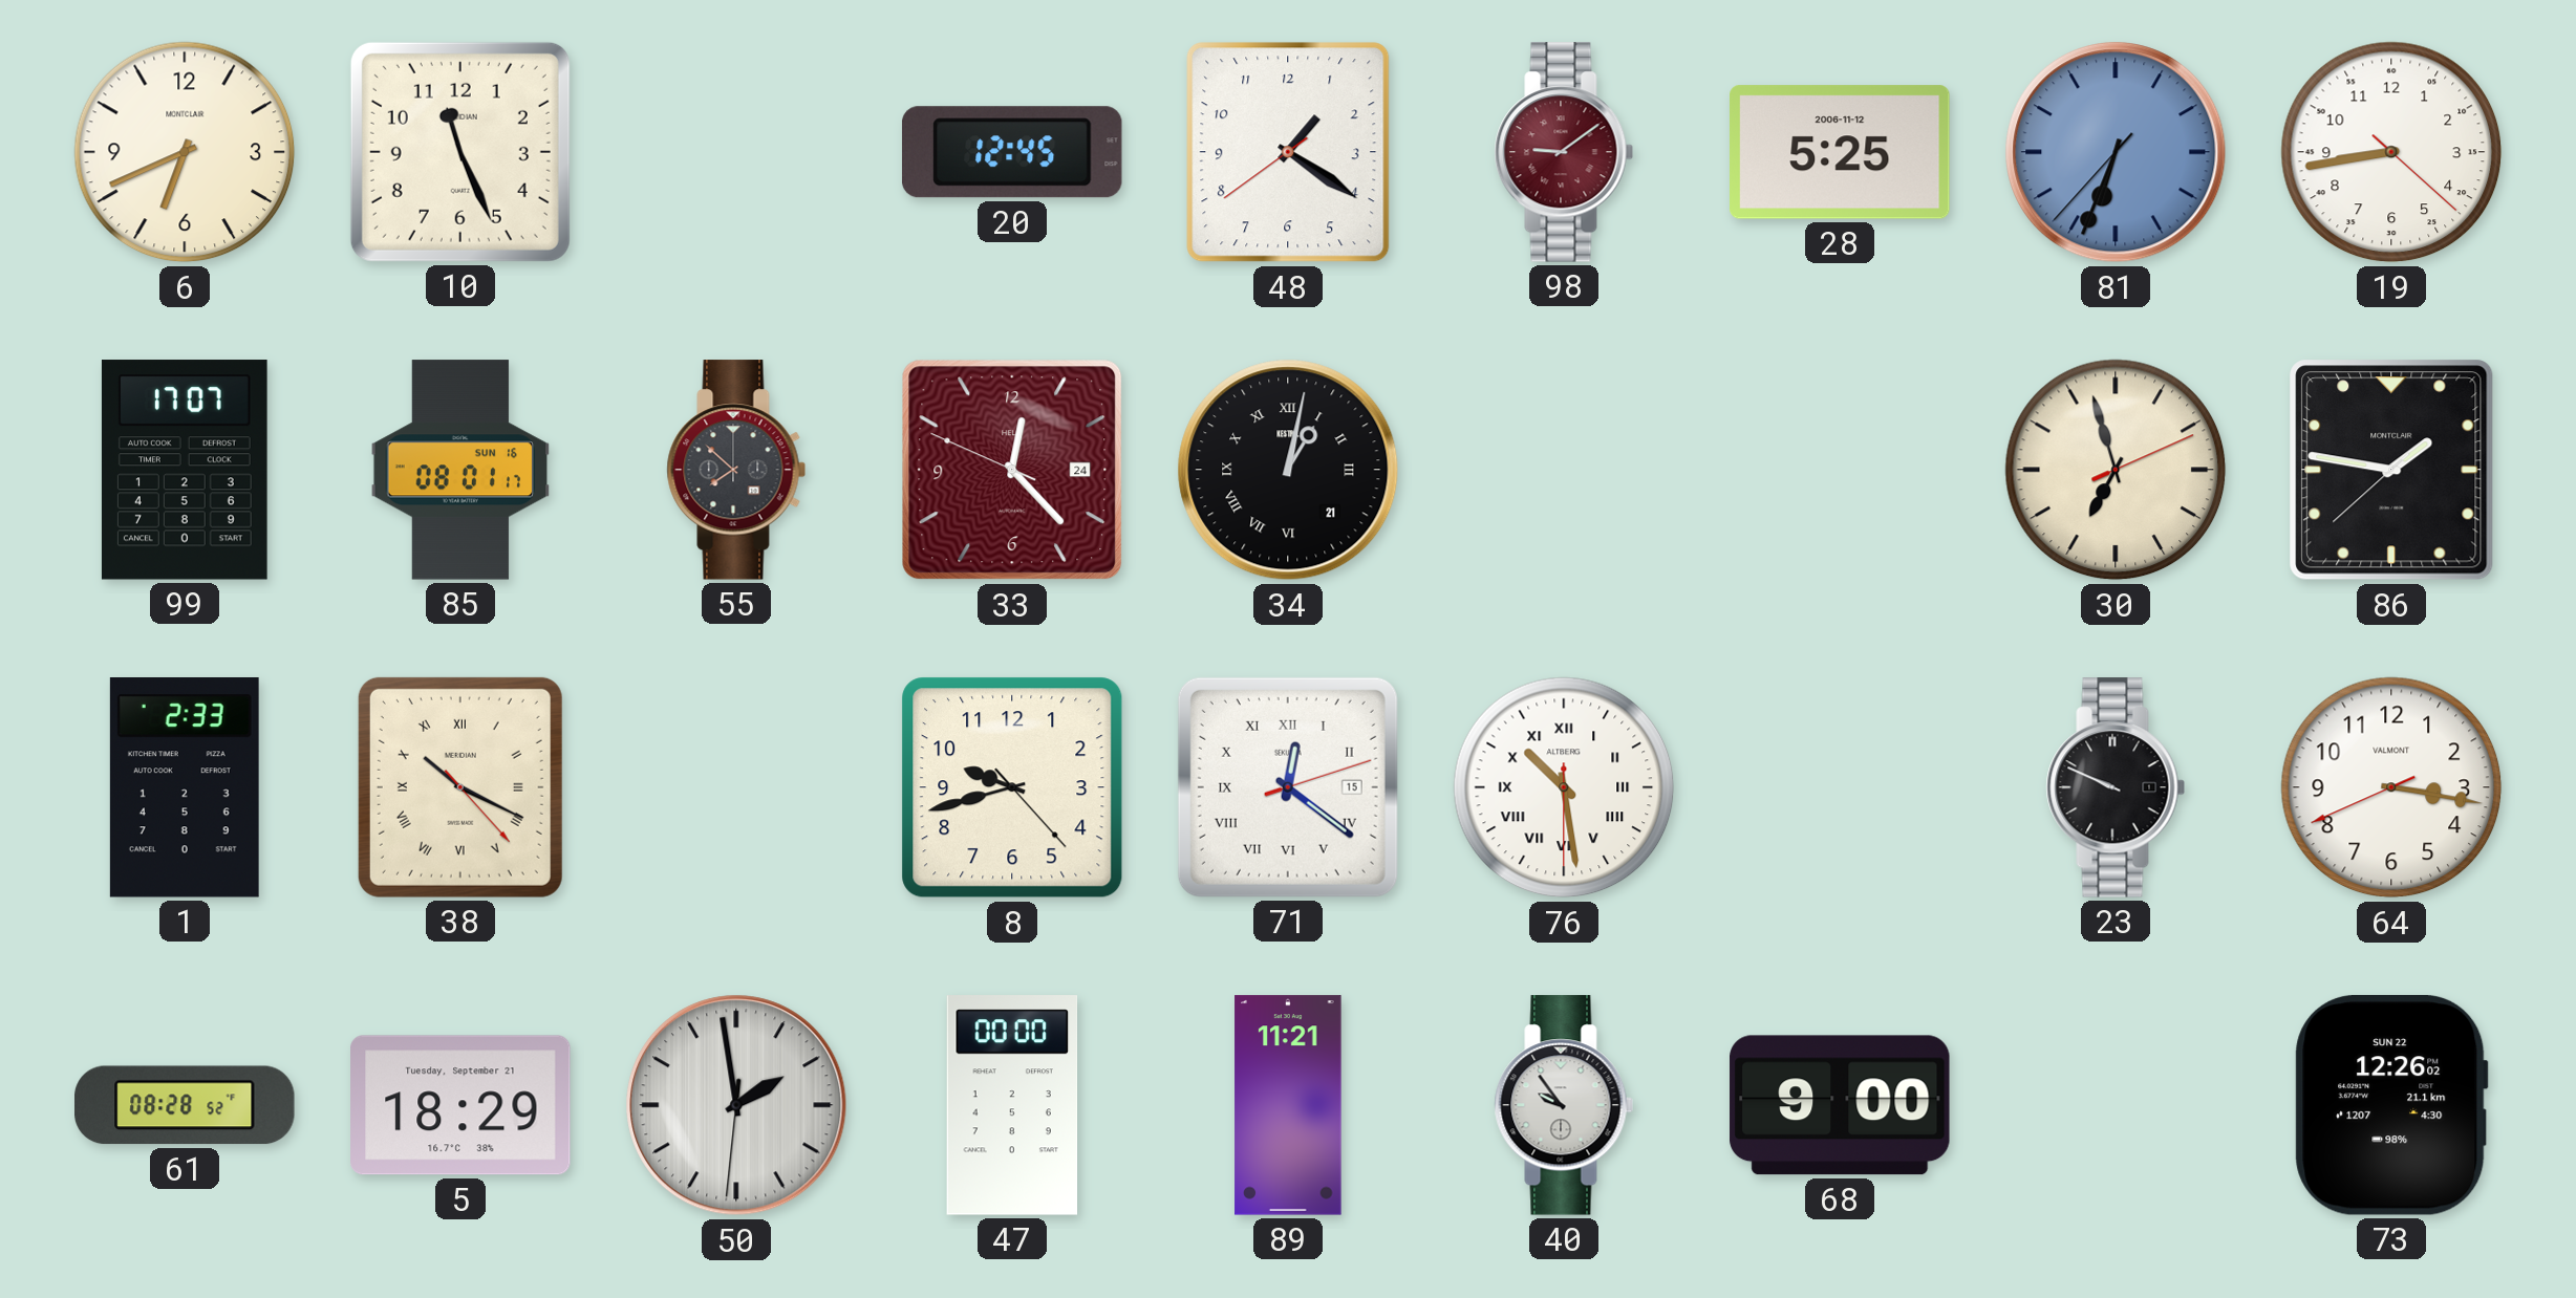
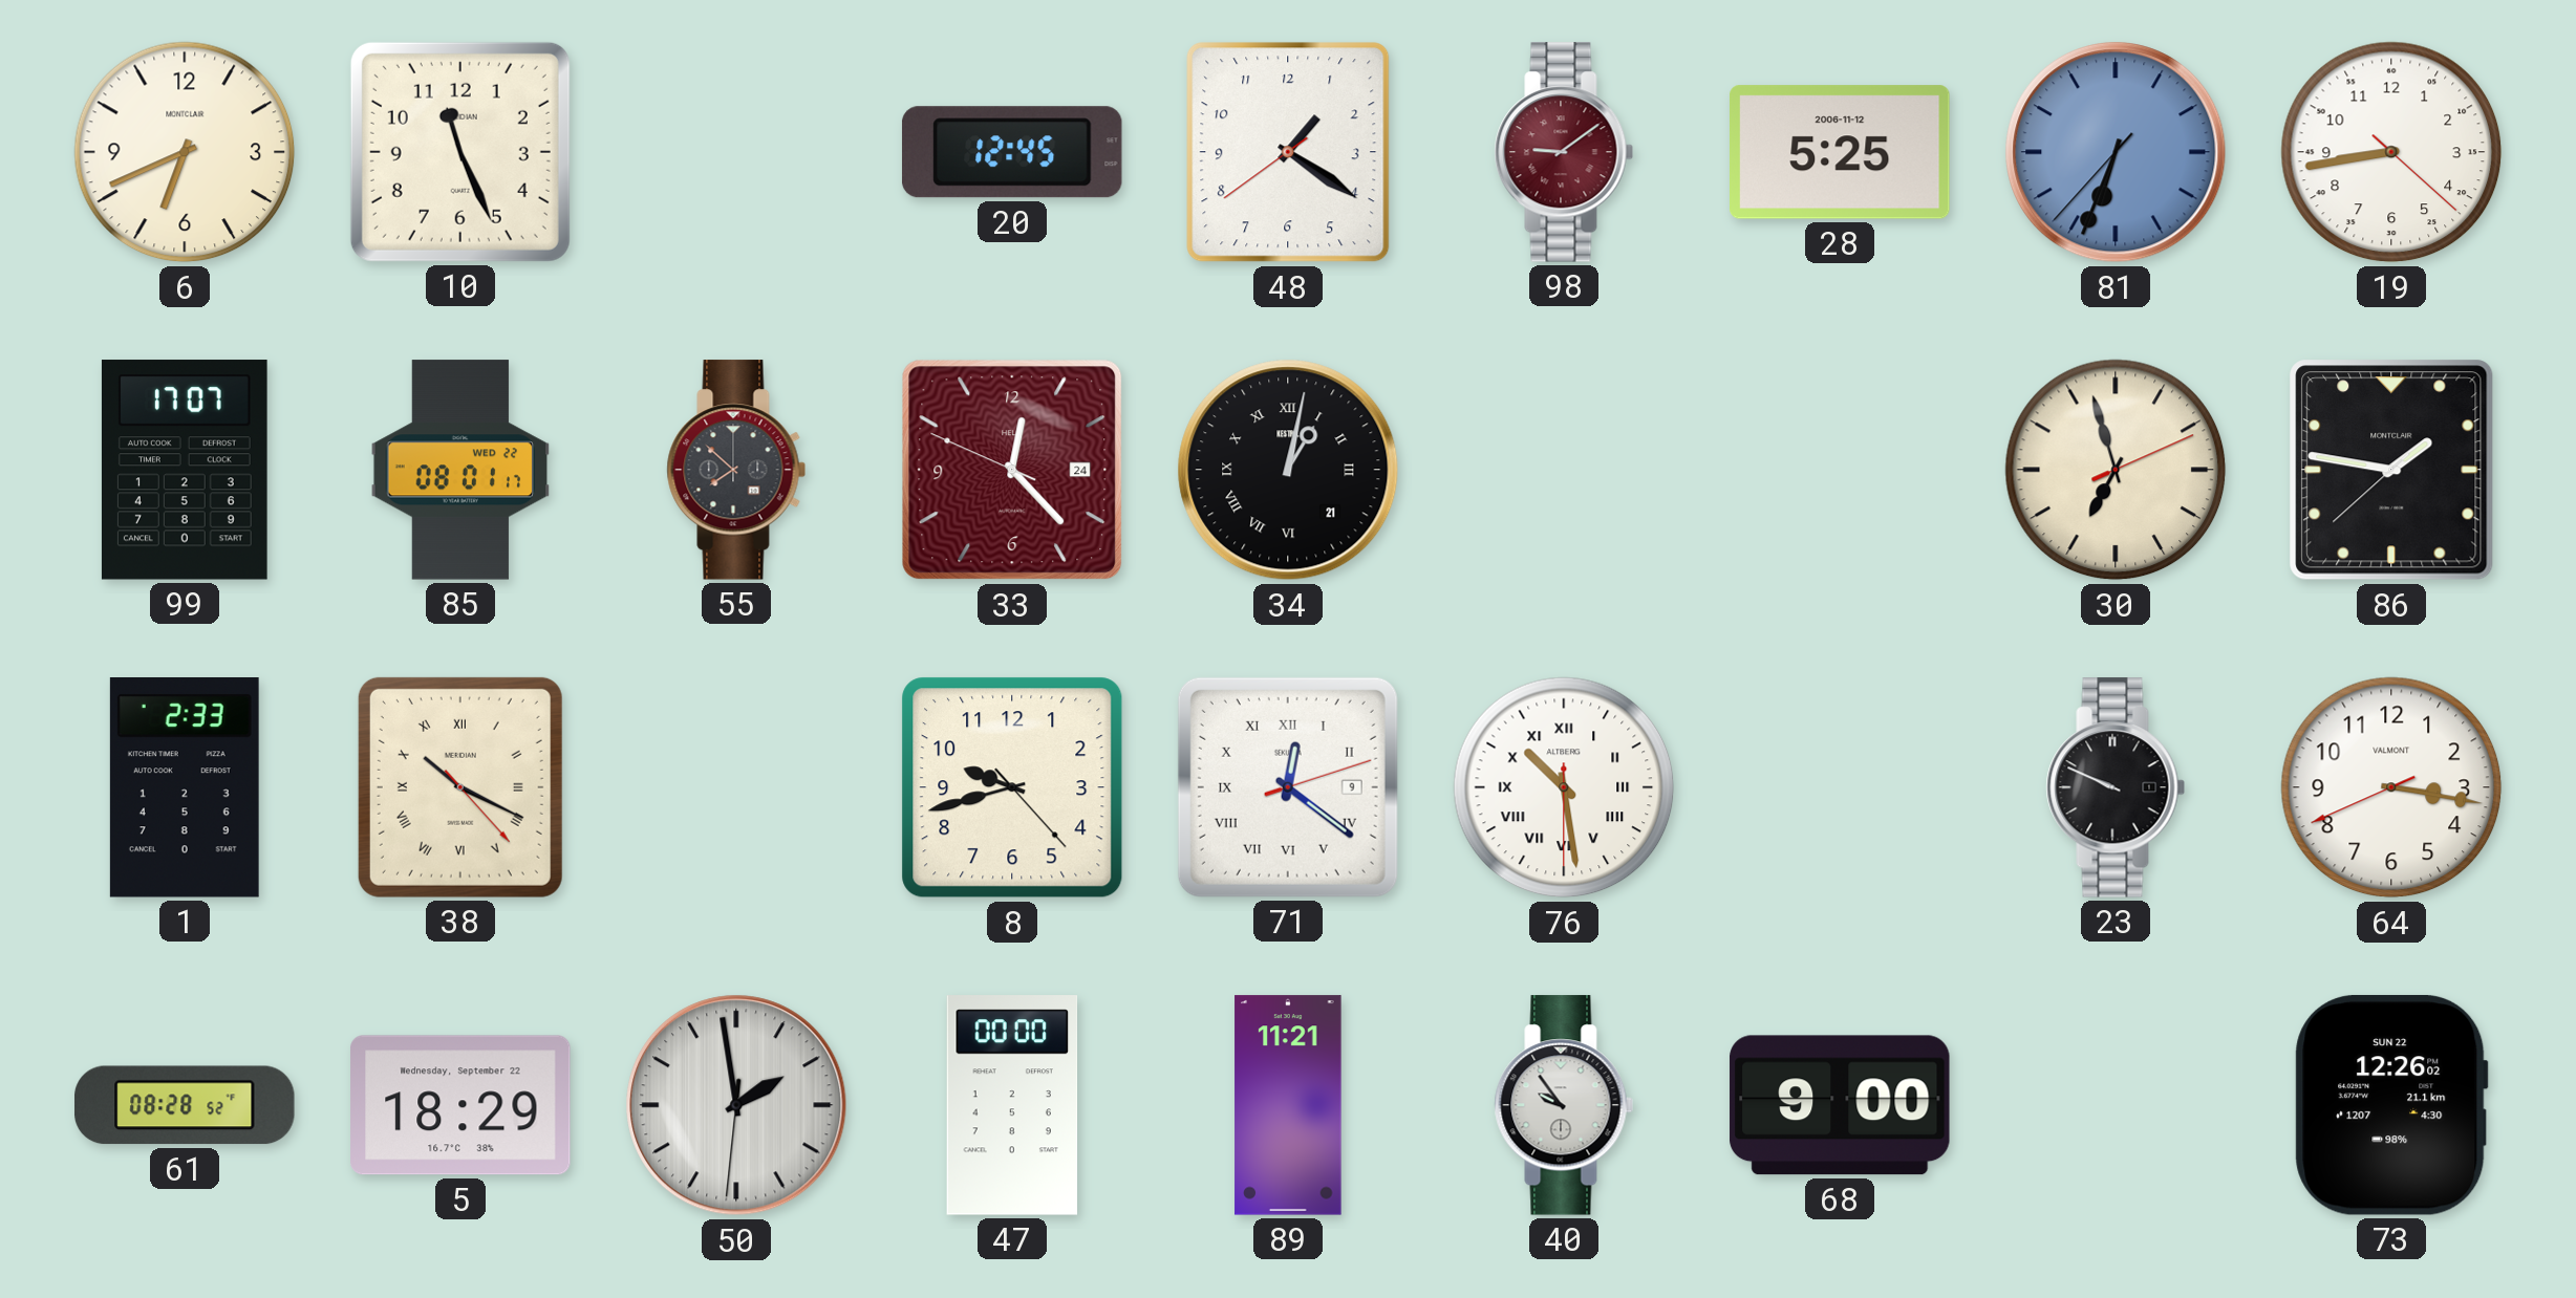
85 date: SUN 16 -> WED 22
71 date: 15 -> 9
5 date: Tuesday, September 21 -> Wednesday, September 22
